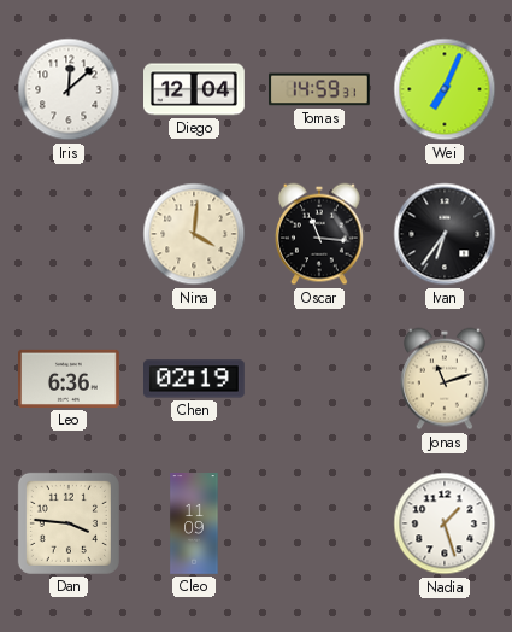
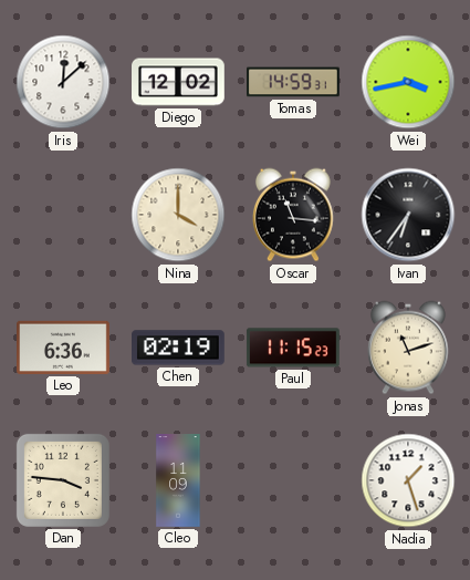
Diego: 12:04 -> 12:02
Wei: 7:04 -> 3:43
Nina: 4:01 -> 4:00
Paul: none -> 11:15
